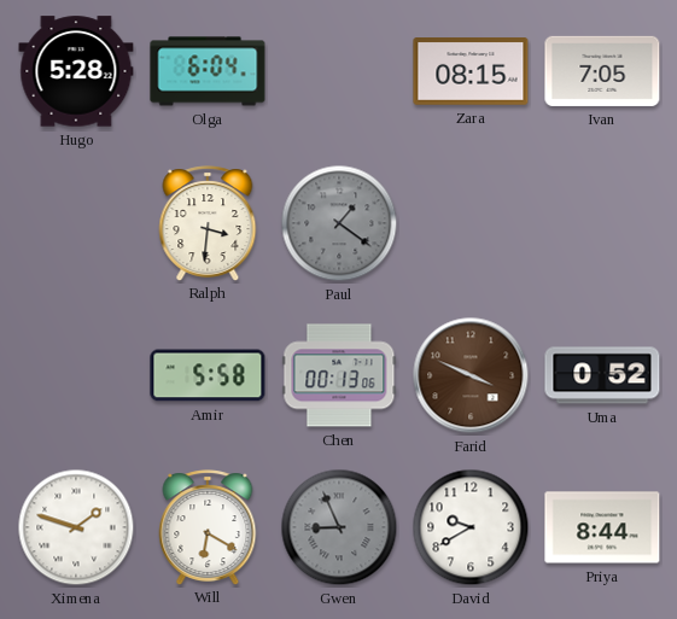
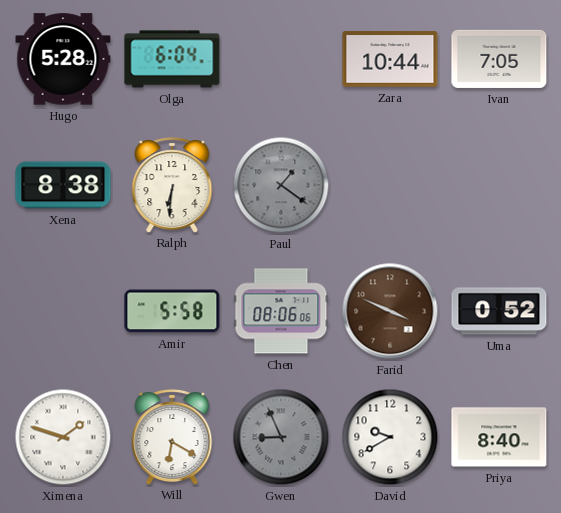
Zara: 08:15 -> 10:44
Xena: none -> 8:38
Ralph: 3:31 -> 6:31
Chen: 00:13 -> 08:06
Priya: 8:44 -> 8:40
